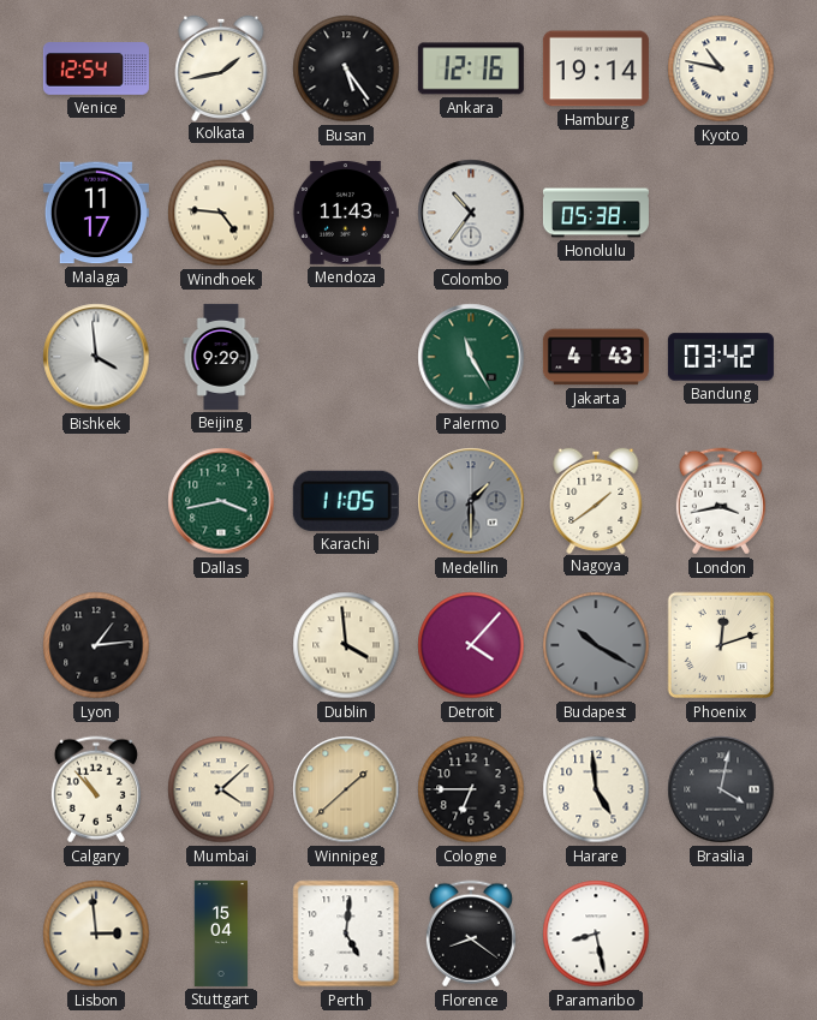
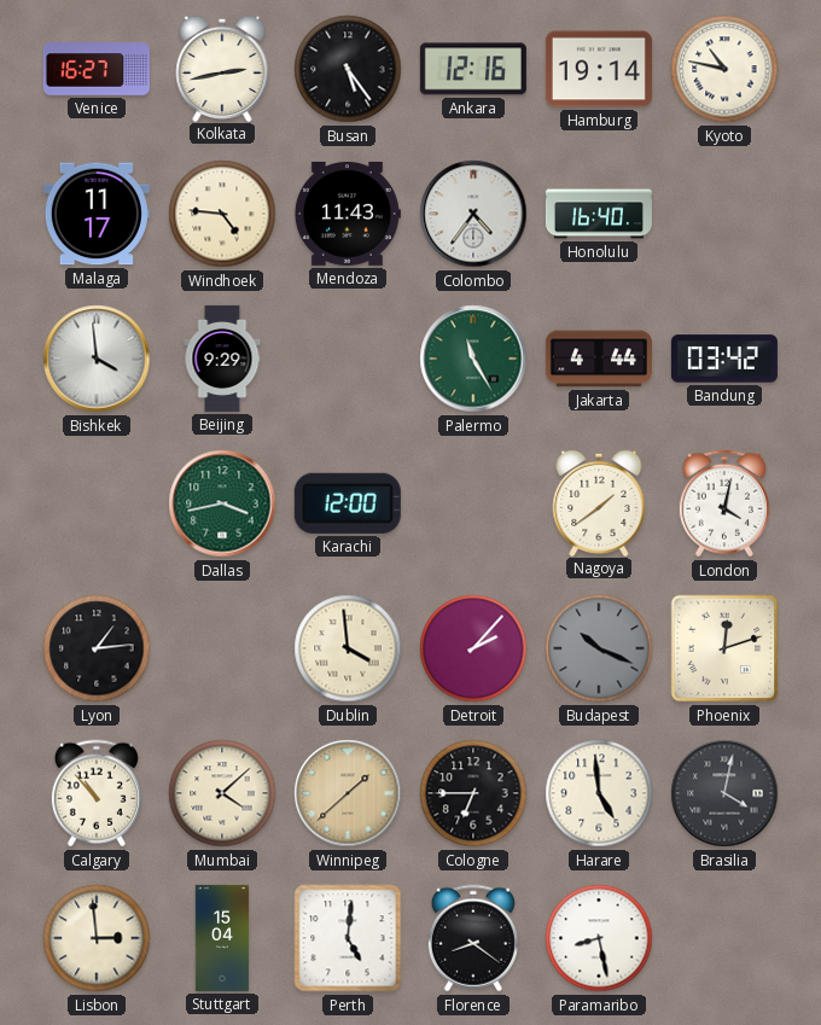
Venice: 12:54 -> 16:27
Kolkata: 1:43 -> 2:43
Colombo: 10:36 -> 4:36
Honolulu: 05:38 -> 16:40
Jakarta: 4:43 -> 4:44
Karachi: 11:05 -> 12:00
Medellin: 1:30 -> none
London: 3:43 -> 4:02
Detroit: 4:07 -> 2:07
Budapest: 10:20 -> 10:19
